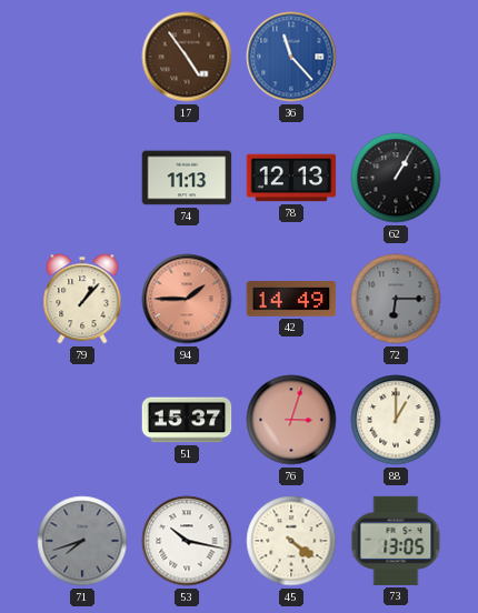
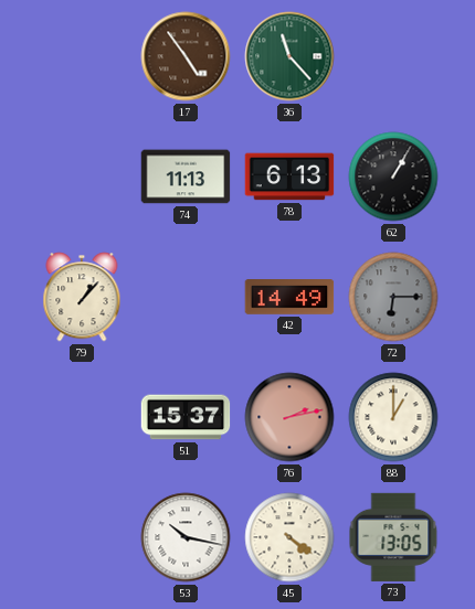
36 dial: blue -> green
78: 12:13 -> 6:13
94: 1:45 -> none
76: 3:03 -> 2:13
71: 7:42 -> none
